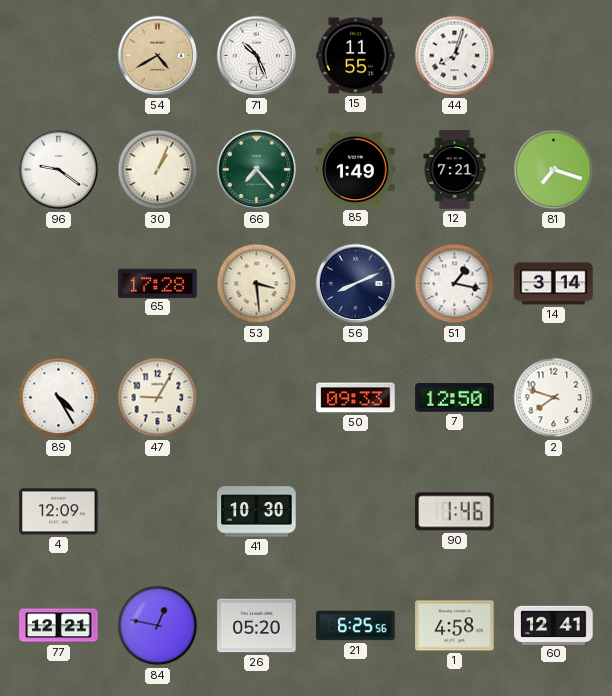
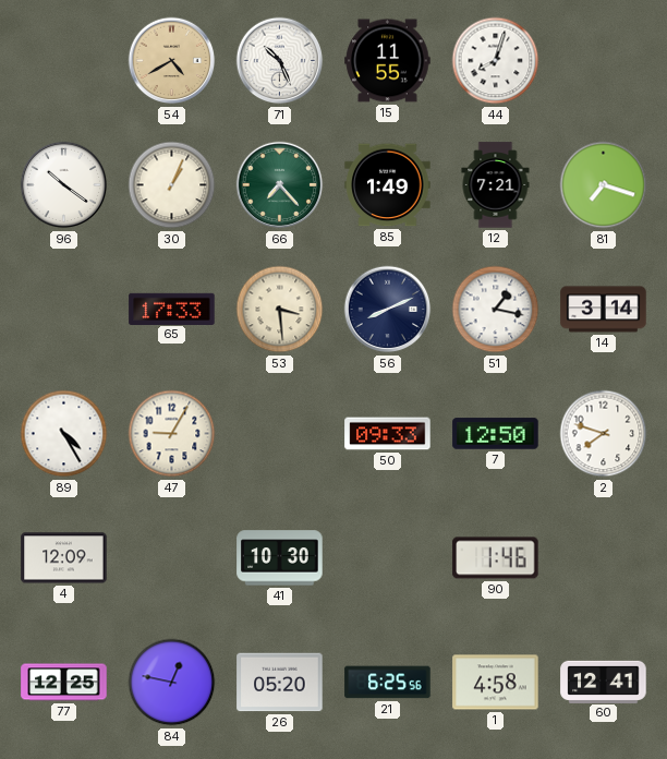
96: 9:21 -> 10:21
65: 17:28 -> 17:33
77: 12:21 -> 12:25
